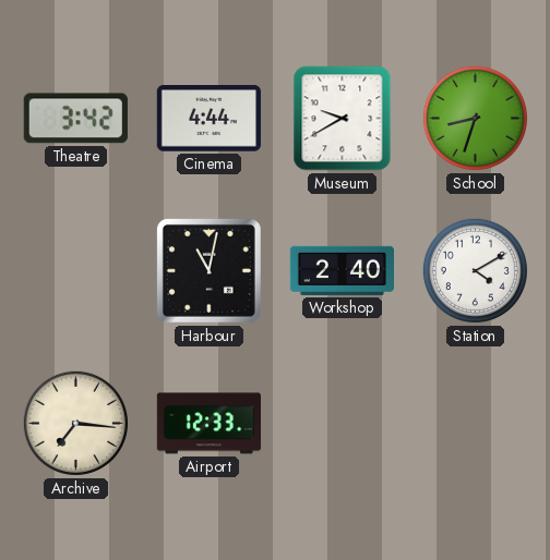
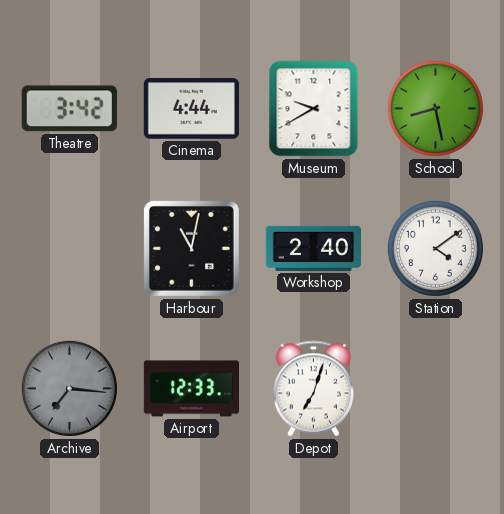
School: 8:33 -> 8:28
Station: 4:10 -> 4:09
Archive dial: cream -> grey
Depot: none -> 7:03
